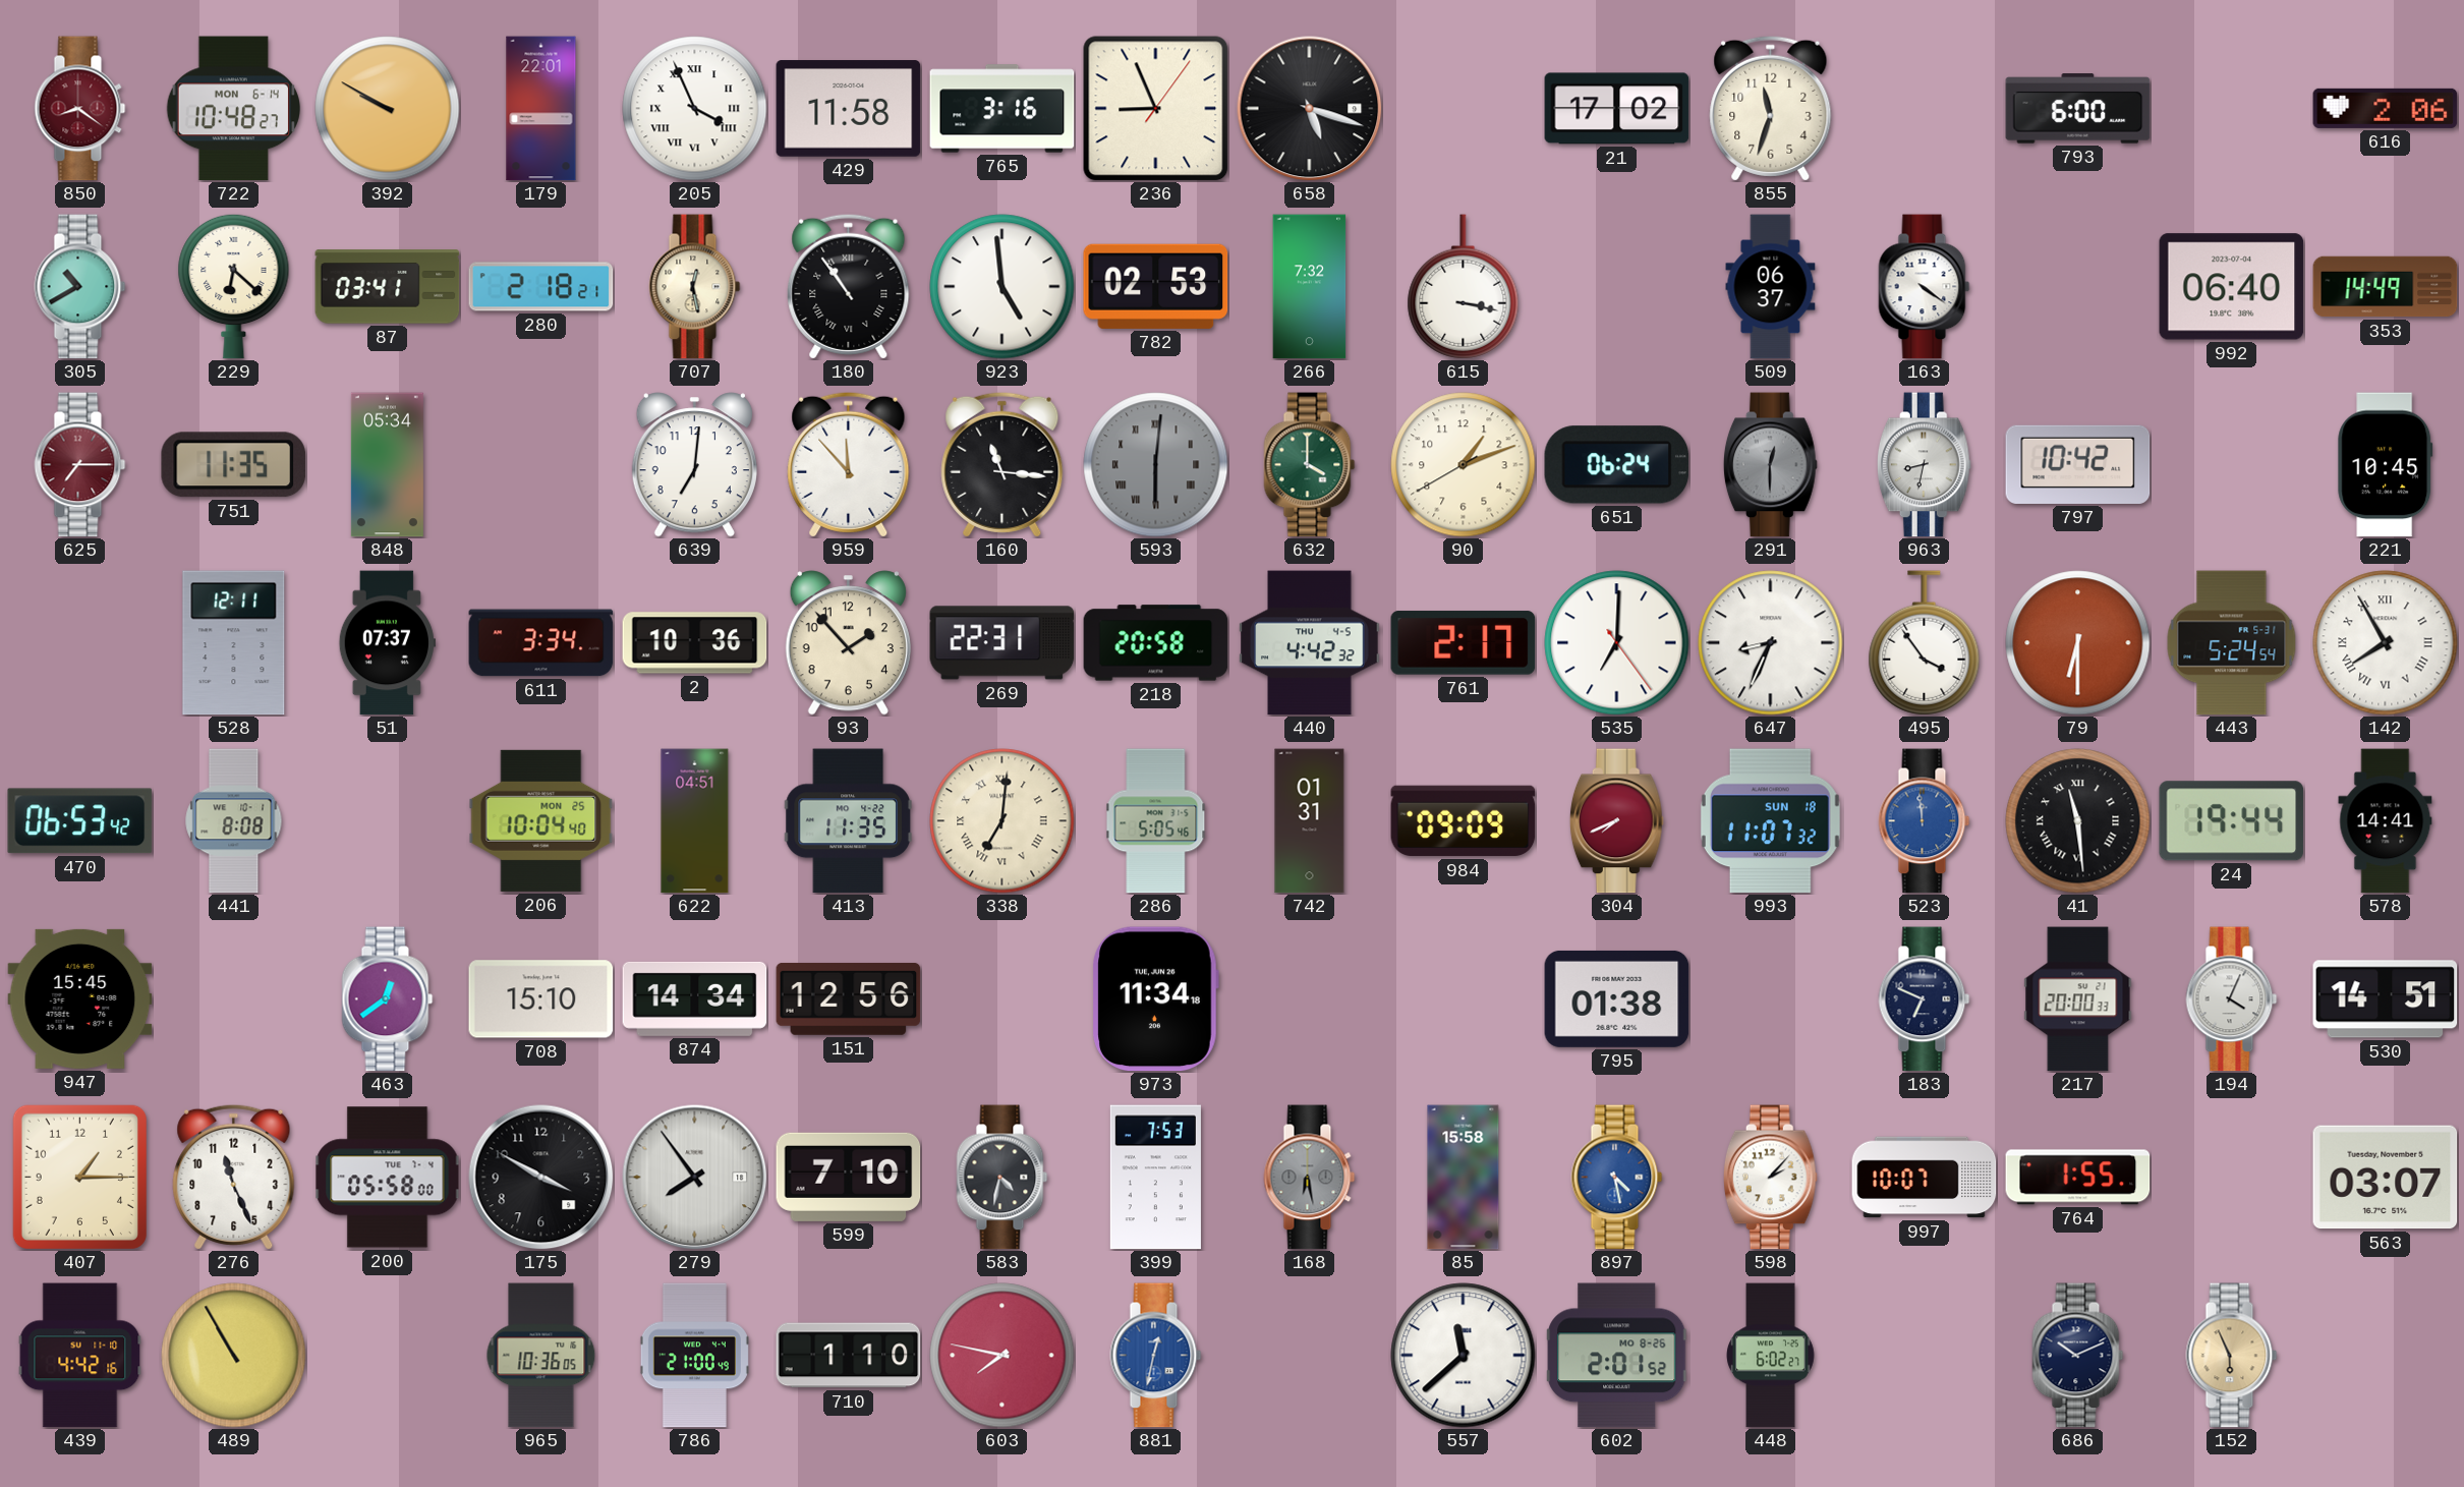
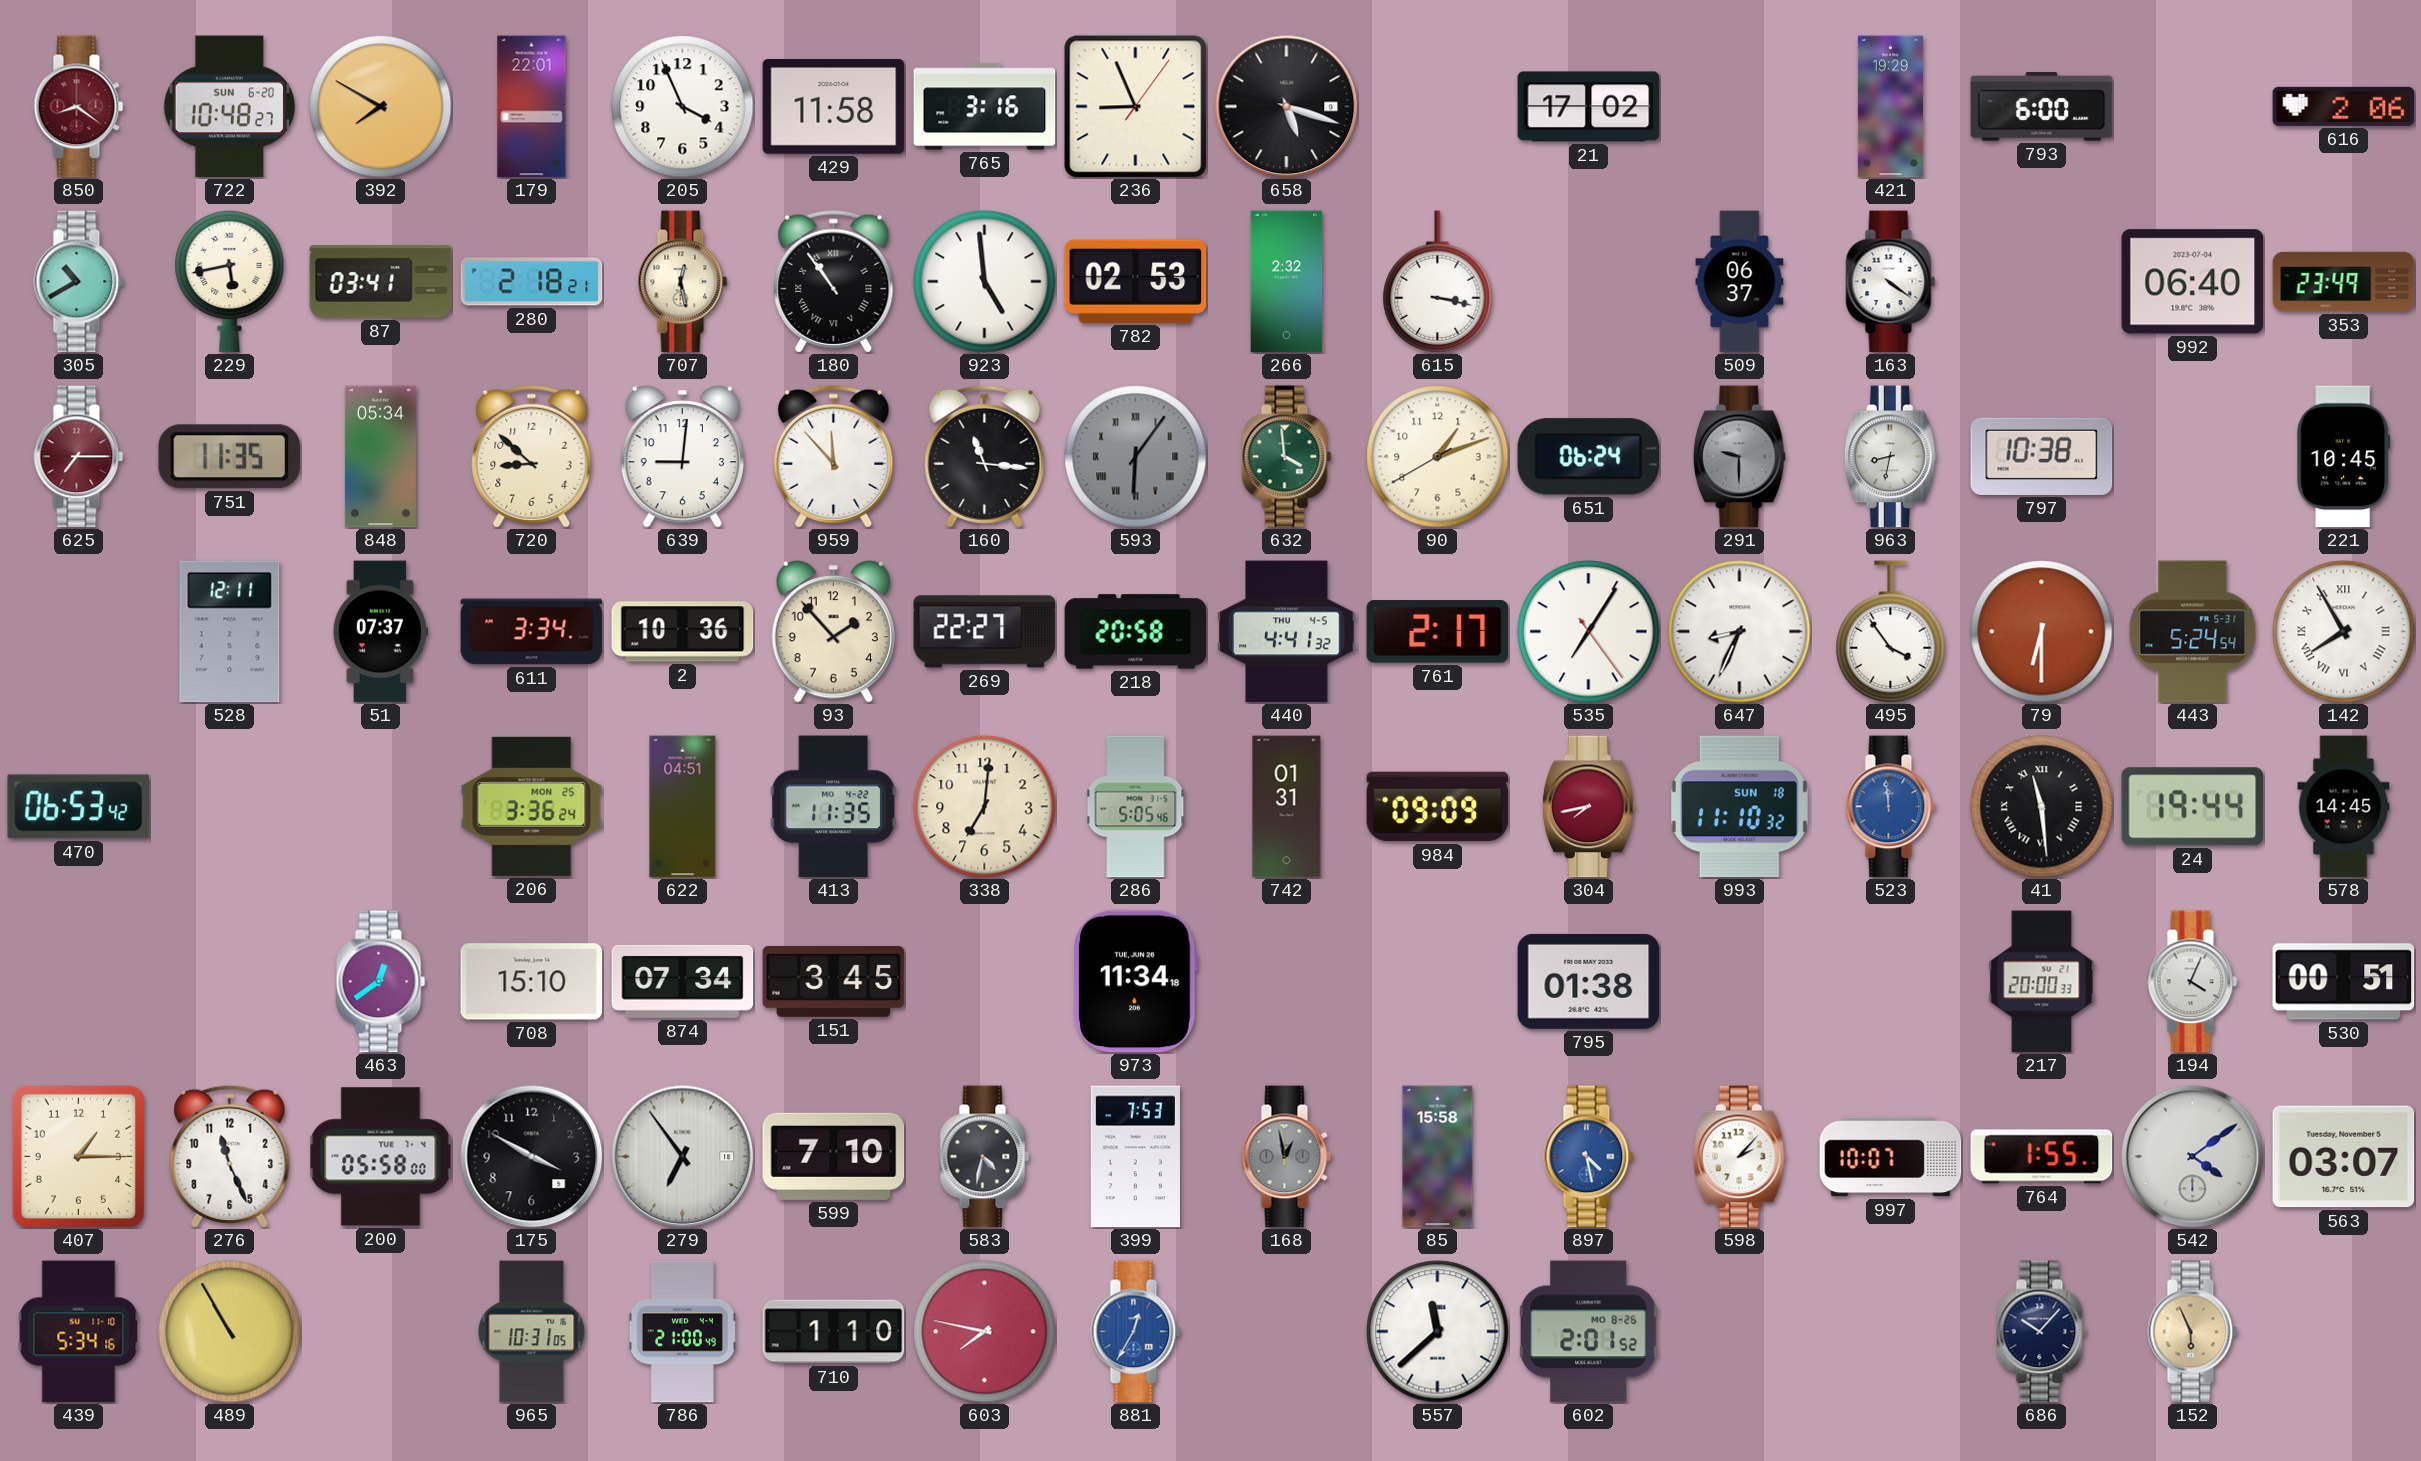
722 date: MON 6-14 -> SUN 6-20
392: 9:50 -> 7:50
205 numerals: Roman -> Arabic
855: 11:33 -> none
421: none -> 19:29
229: 6:22 -> 5:43
266: 7:32 -> 2:32
353: 14:49 -> 23:49
720: none -> 8:52
639: 7:01 -> 9:01
593: 6:01 -> 6:06
632: 4:00 -> 3:59
291: 12:30 -> 9:30
797: 10:42 -> 10:38
269: 22:31 -> 22:27
440: 4:42 -> 4:41
535: 7:00 -> 7:05
441: 8:08 -> none
206: 10:04 -> 3:36
338 numerals: Roman -> Arabic
304: 7:41 -> 7:43
993: 11:07 -> 11:10
578: 14:41 -> 14:45
947: 15:45 -> none
874: 14:34 -> 07:34
151: 12:56 -> 3:45
183: 6:49 -> none
530: 14:51 -> 00:51
279: 7:54 -> 6:54
168: 6:28 -> 12:58
542: none -> 4:09
439: 4:42 -> 5:34
965: 10:36 -> 10:31
881: 12:32 -> 12:35
448: 6:02 -> none
686: 10:11 -> 10:07
